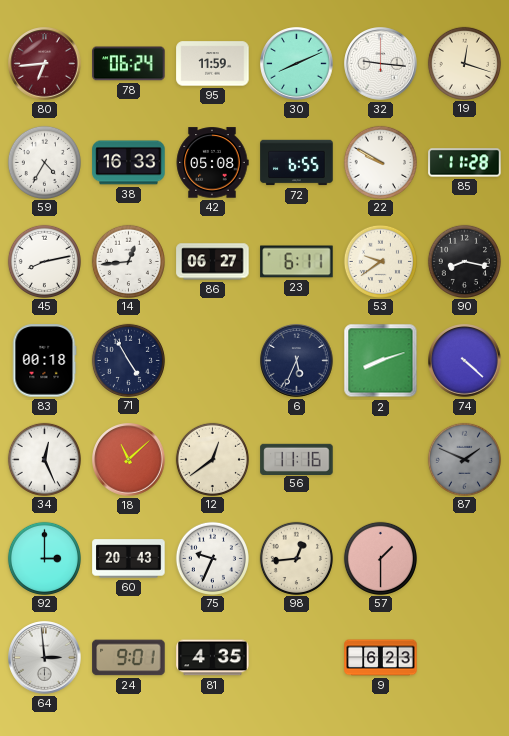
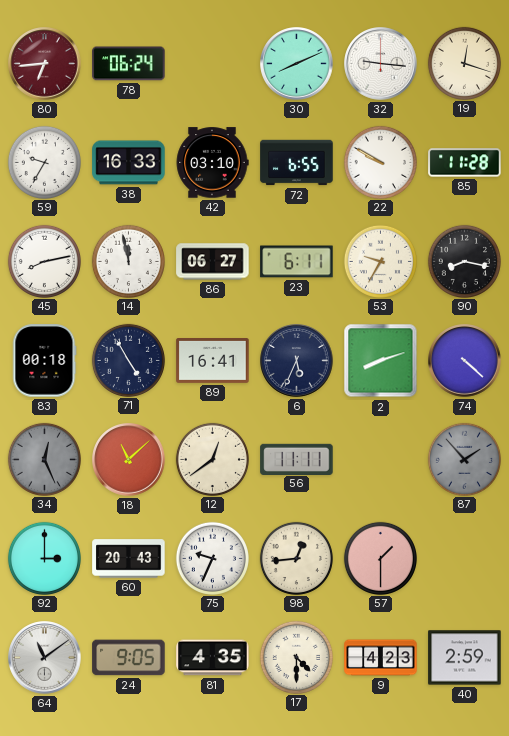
95: 11:59 -> none
59: 4:35 -> 9:35
42: 05:08 -> 03:10
14: 12:44 -> 11:58
53: 9:39 -> 9:35
89: none -> 16:41
34 dial: white -> grey
56: 11:16 -> 11:11
87: 1:49 -> 1:53
64: 2:59 -> 11:09
24: 9:01 -> 9:05
17: none -> 4:30
9: 6:23 -> 4:23
40: none -> 2:59
